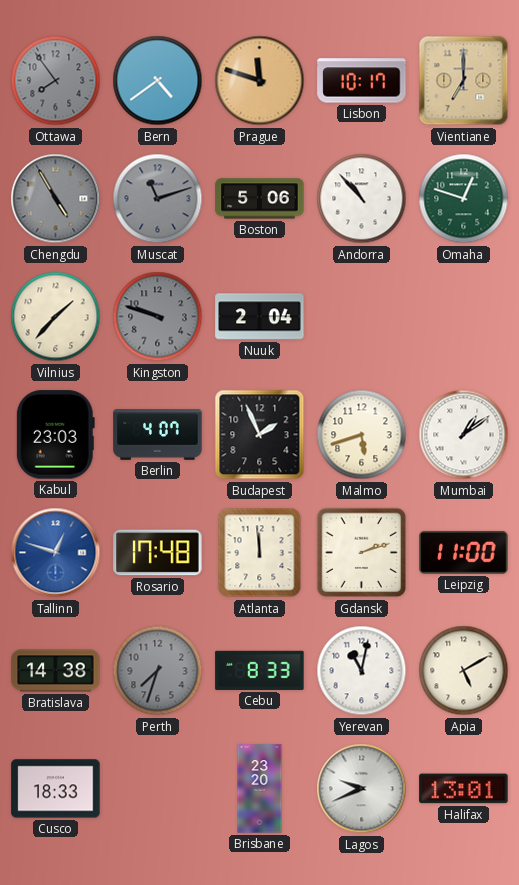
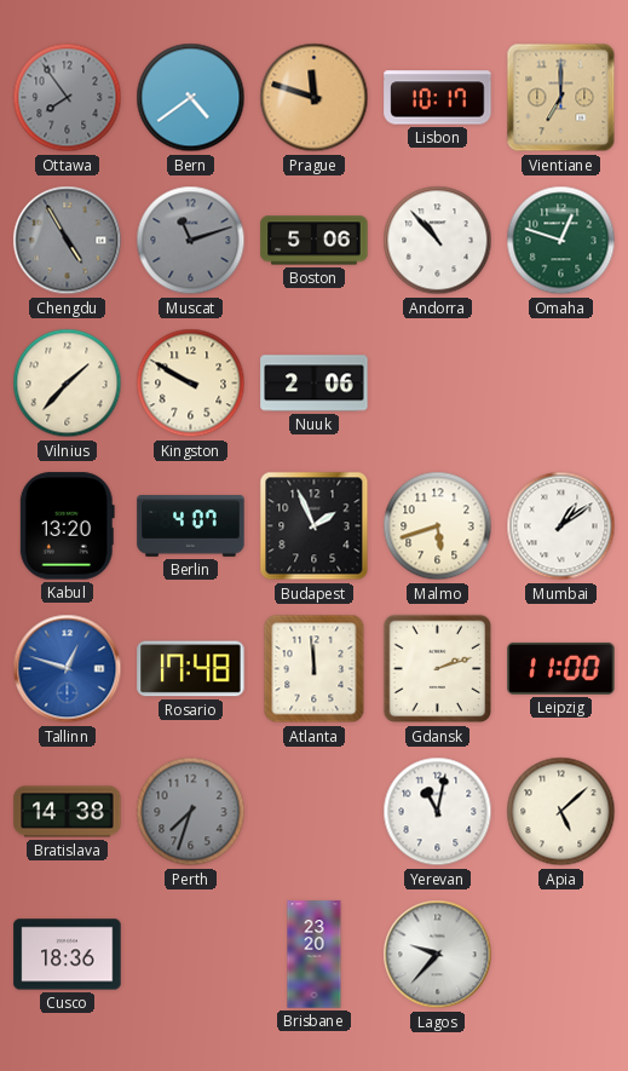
Kingston: 9:48 -> 9:50
Kingston dial: grey -> cream
Nuuk: 2:04 -> 2:06
Kabul: 23:03 -> 13:20
Cebu: 8:33 -> none
Apia: 5:10 -> 5:08
Cusco: 18:33 -> 18:36
Lagos: 9:41 -> 9:37
Halifax: 13:01 -> none
